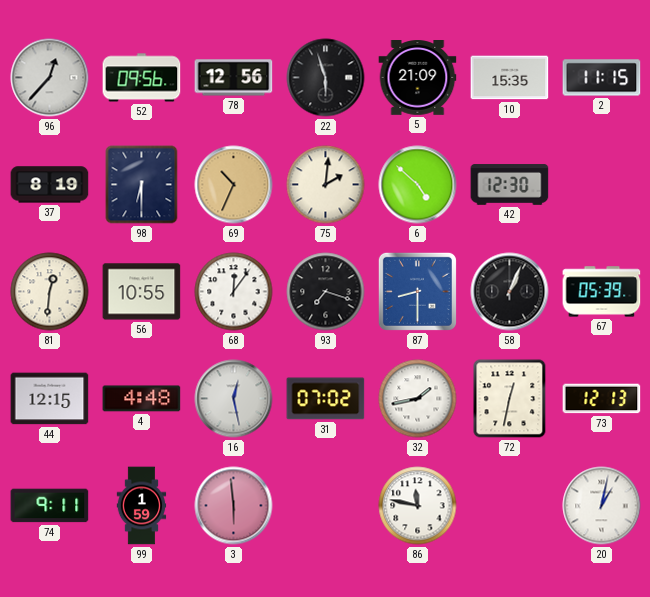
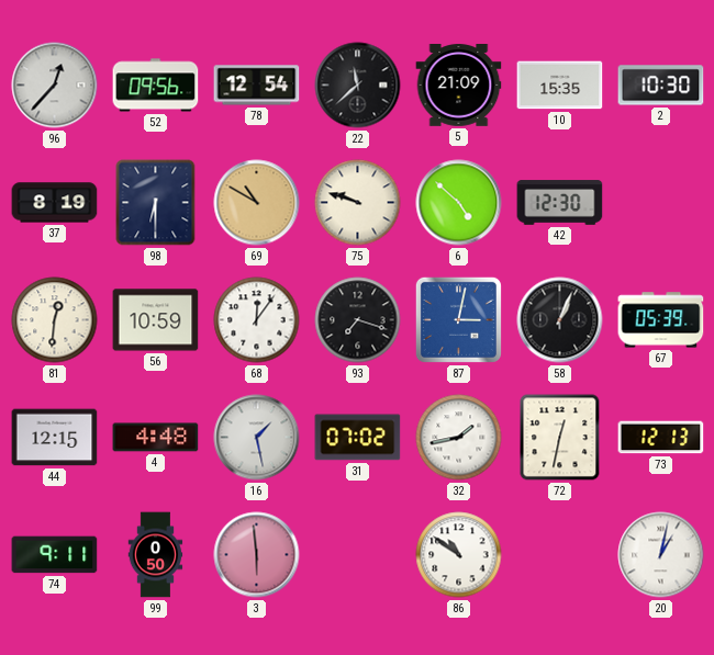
78: 12:56 -> 12:54
22: 5:57 -> 11:38
2: 11:15 -> 10:30
69: 10:34 -> 10:50
75: 2:01 -> 9:48
56: 10:55 -> 10:59
87: 8:30 -> 3:02
16: 12:28 -> 1:28
99: 1:59 -> 0:50
86: 11:47 -> 10:51
